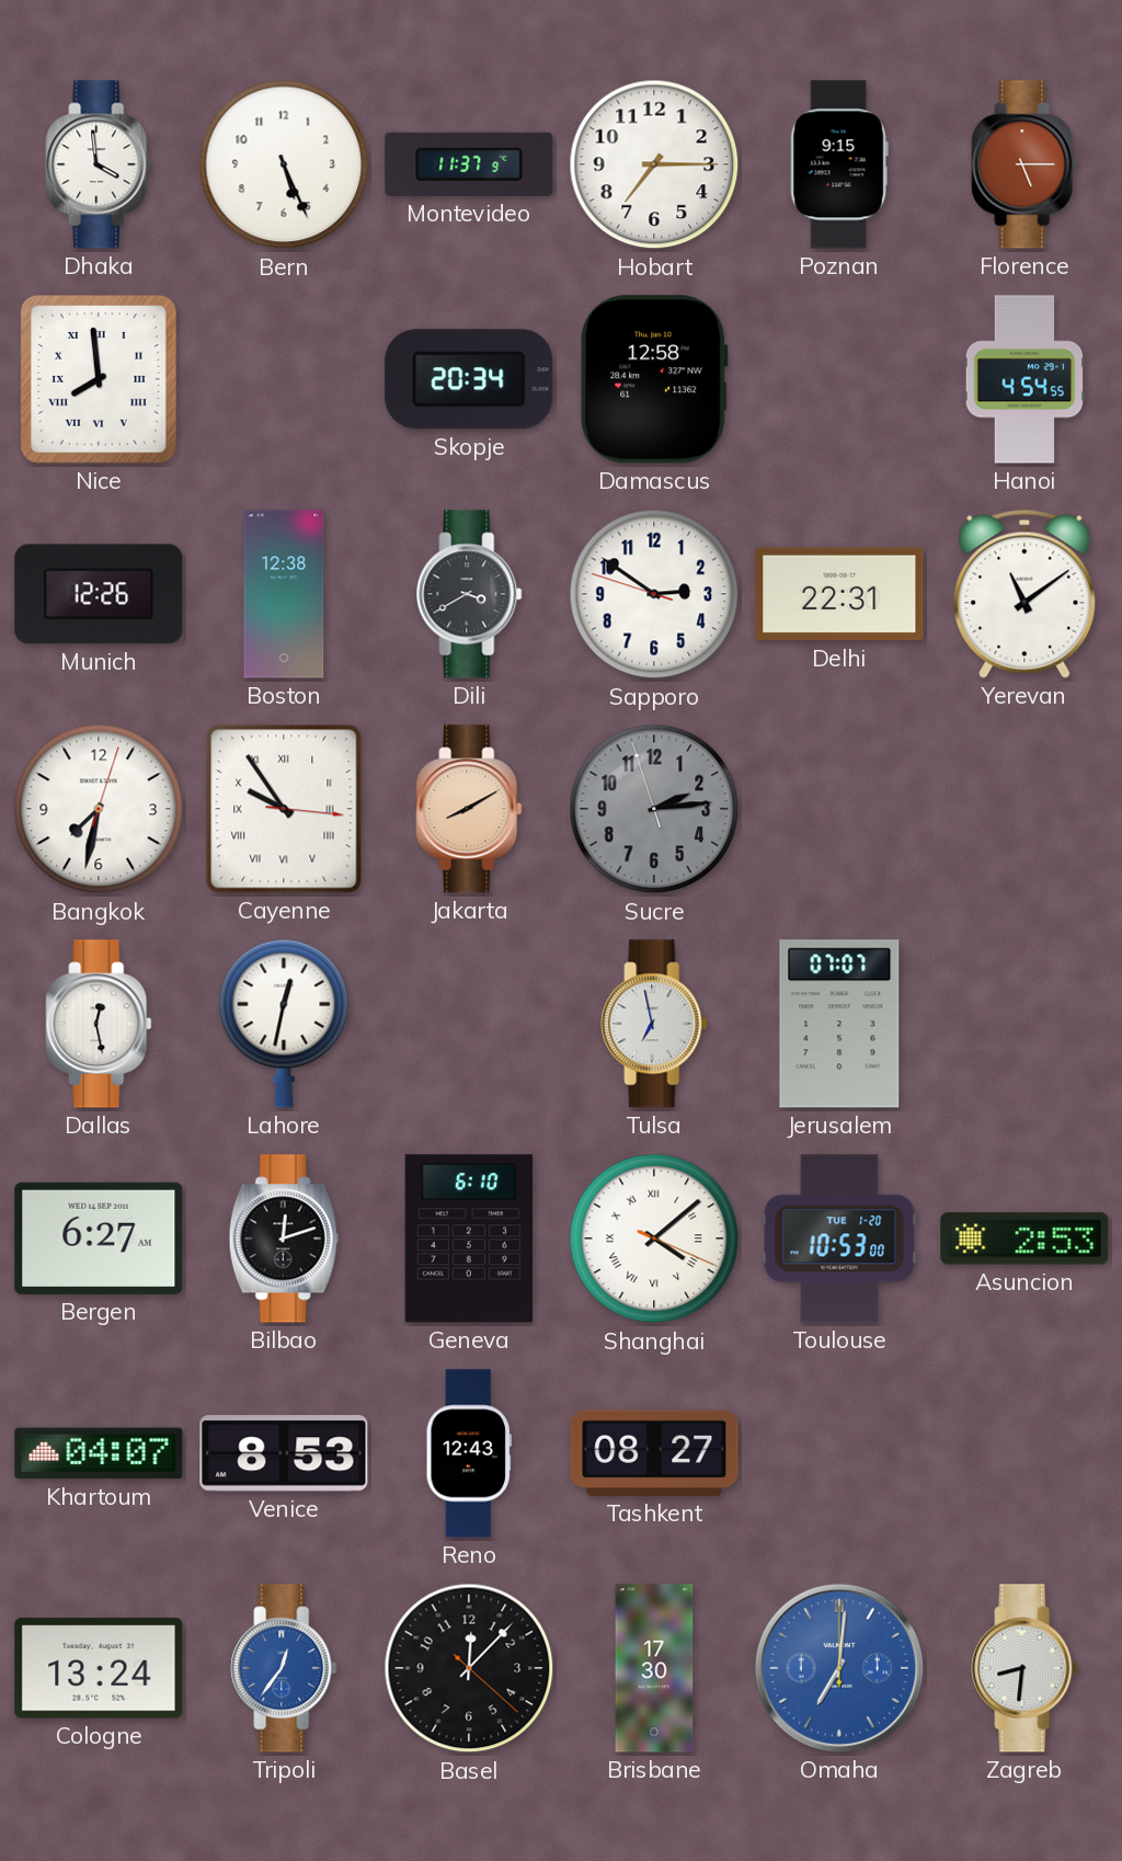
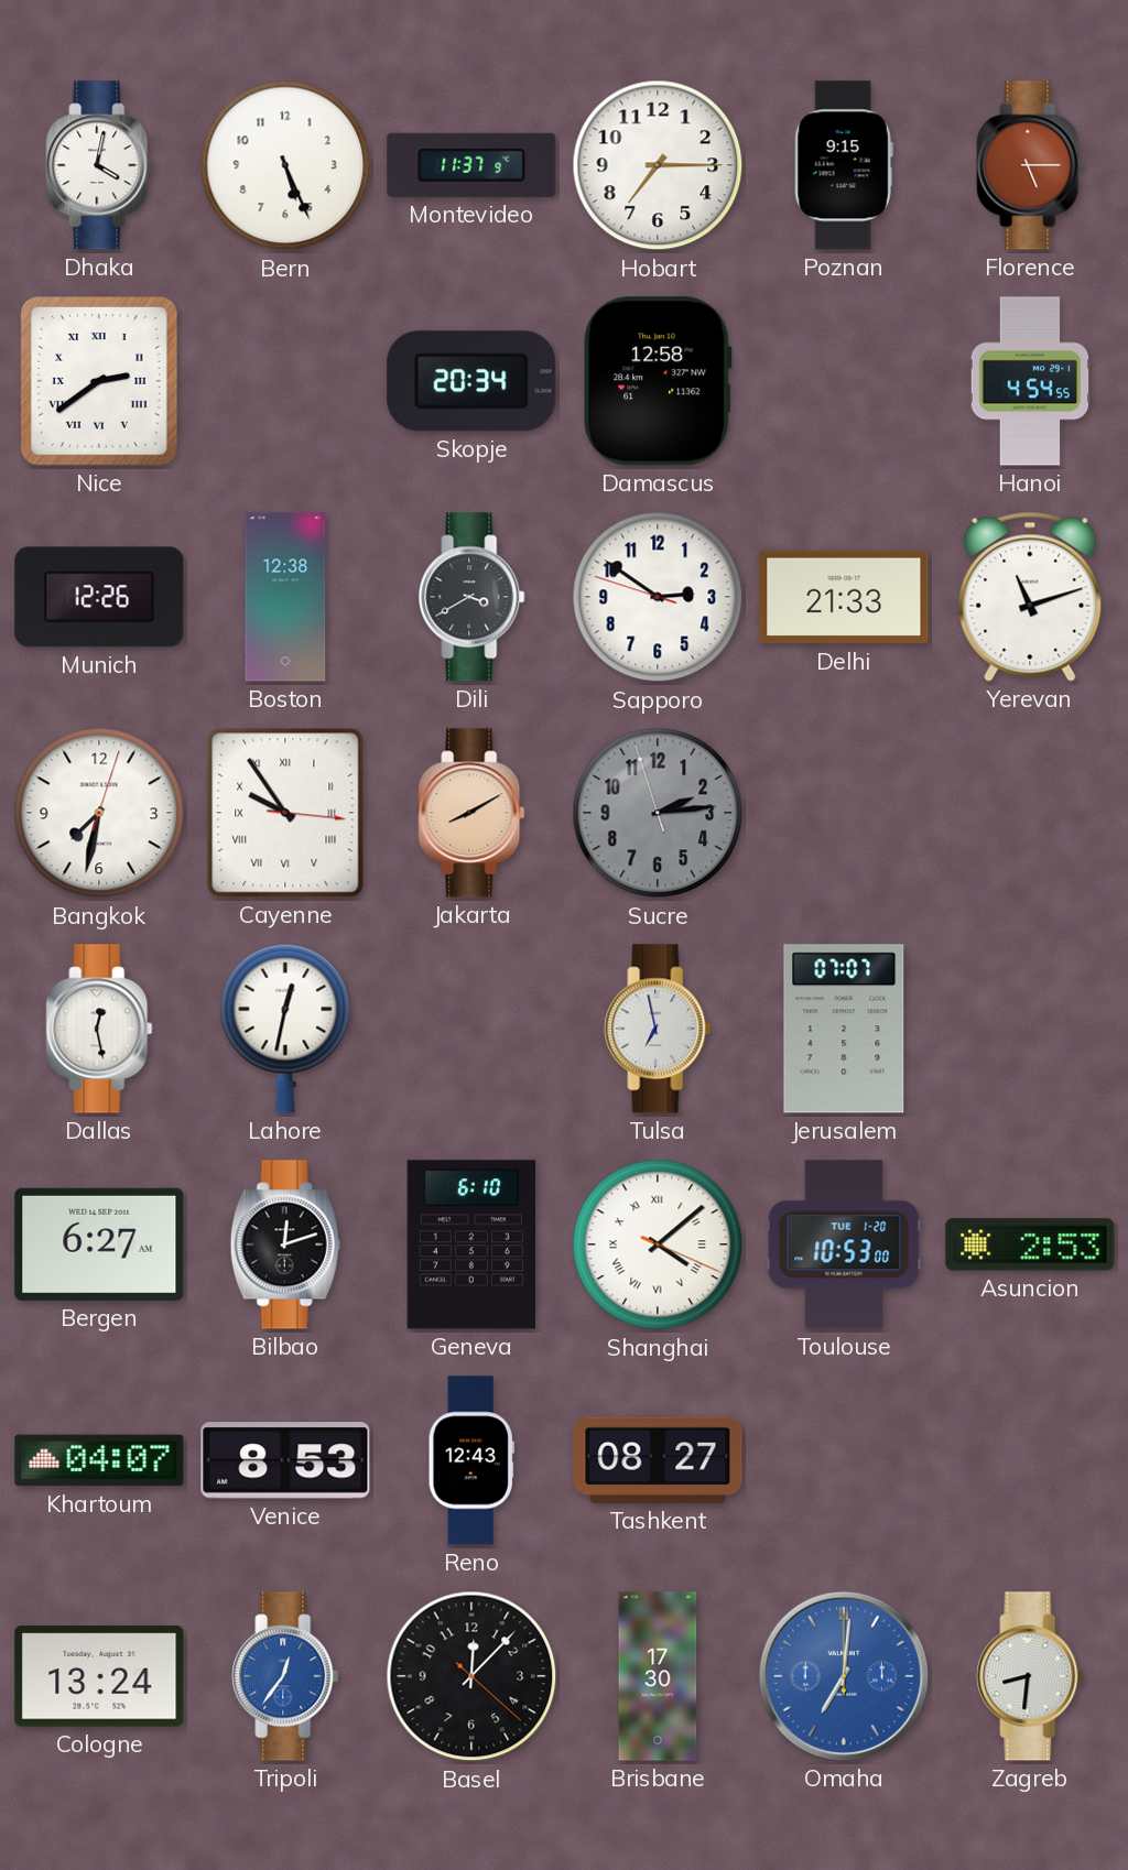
Dhaka: 3:59 -> 4:02
Nice: 7:59 -> 2:39
Delhi: 22:31 -> 21:33
Yerevan: 11:09 -> 11:12
